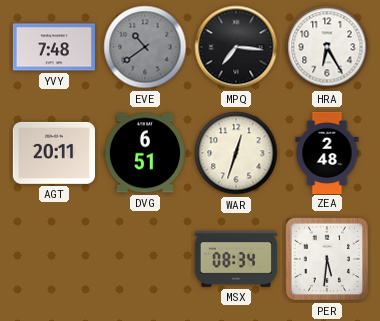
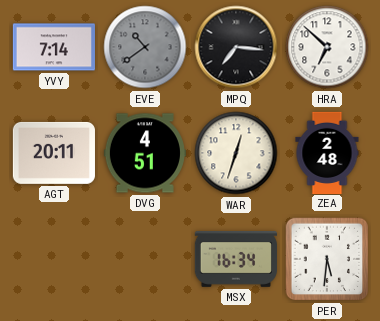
YVY: 7:48 -> 7:14
HRA: 6:25 -> 6:52
DVG: 6:51 -> 4:51
MSX: 08:34 -> 16:34
